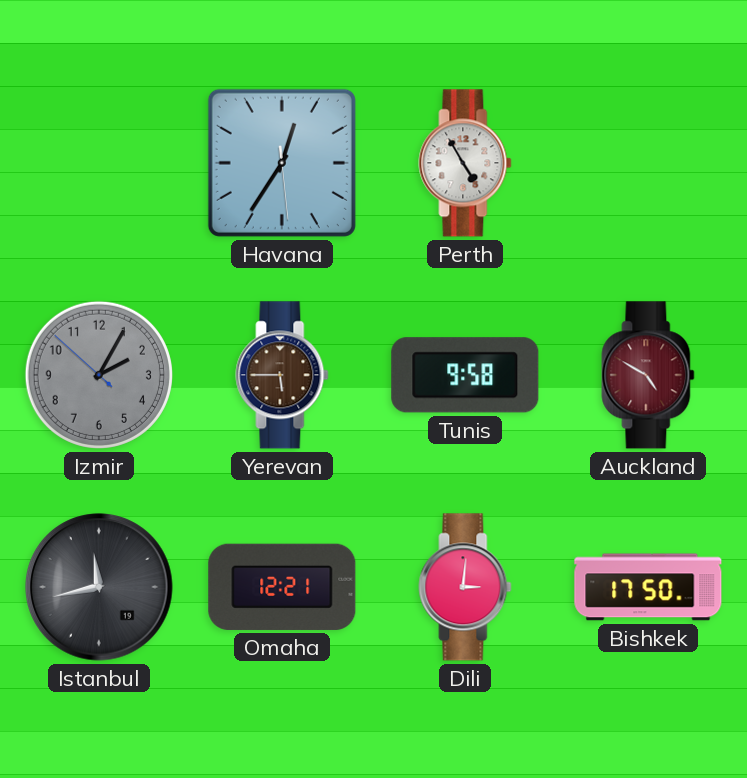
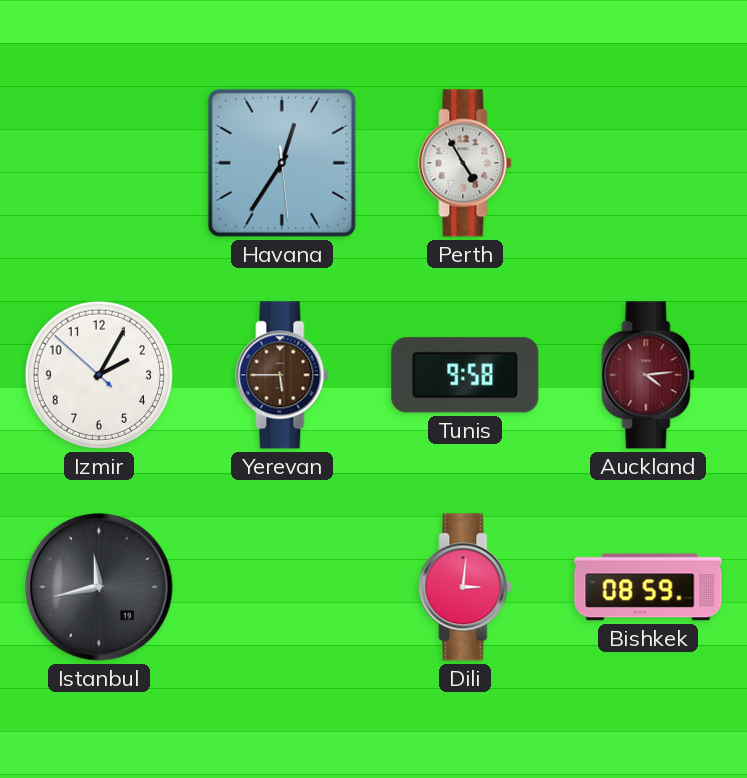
Izmir dial: grey -> white
Auckland: 4:50 -> 4:14
Omaha: 12:21 -> none
Bishkek: 17:50 -> 08:59
